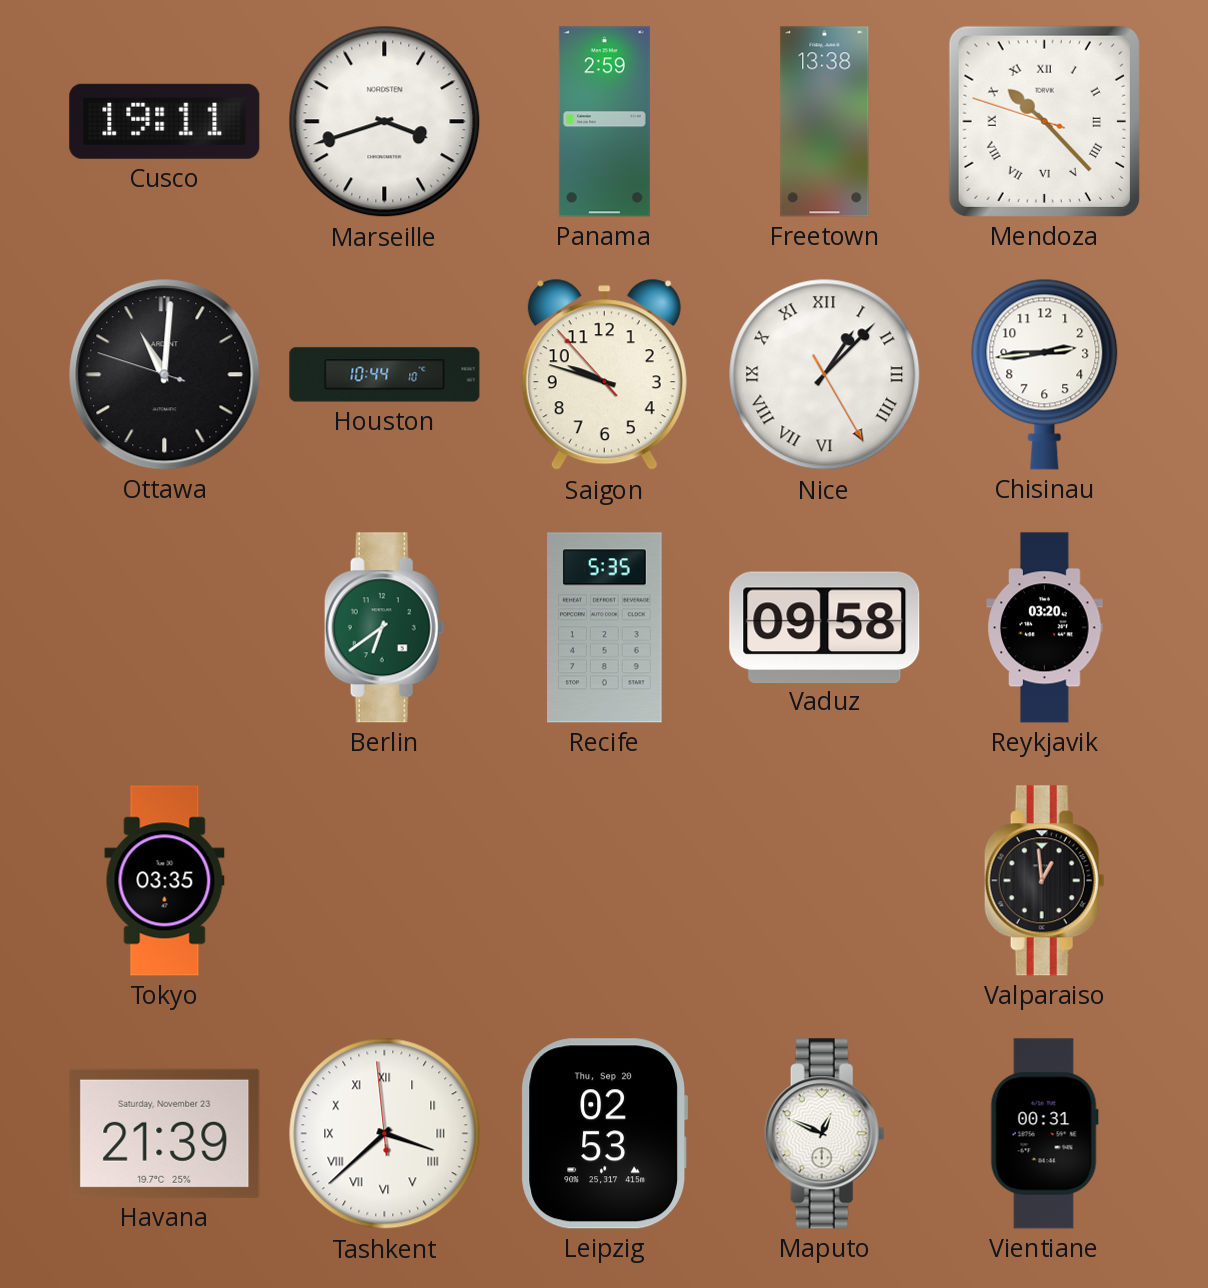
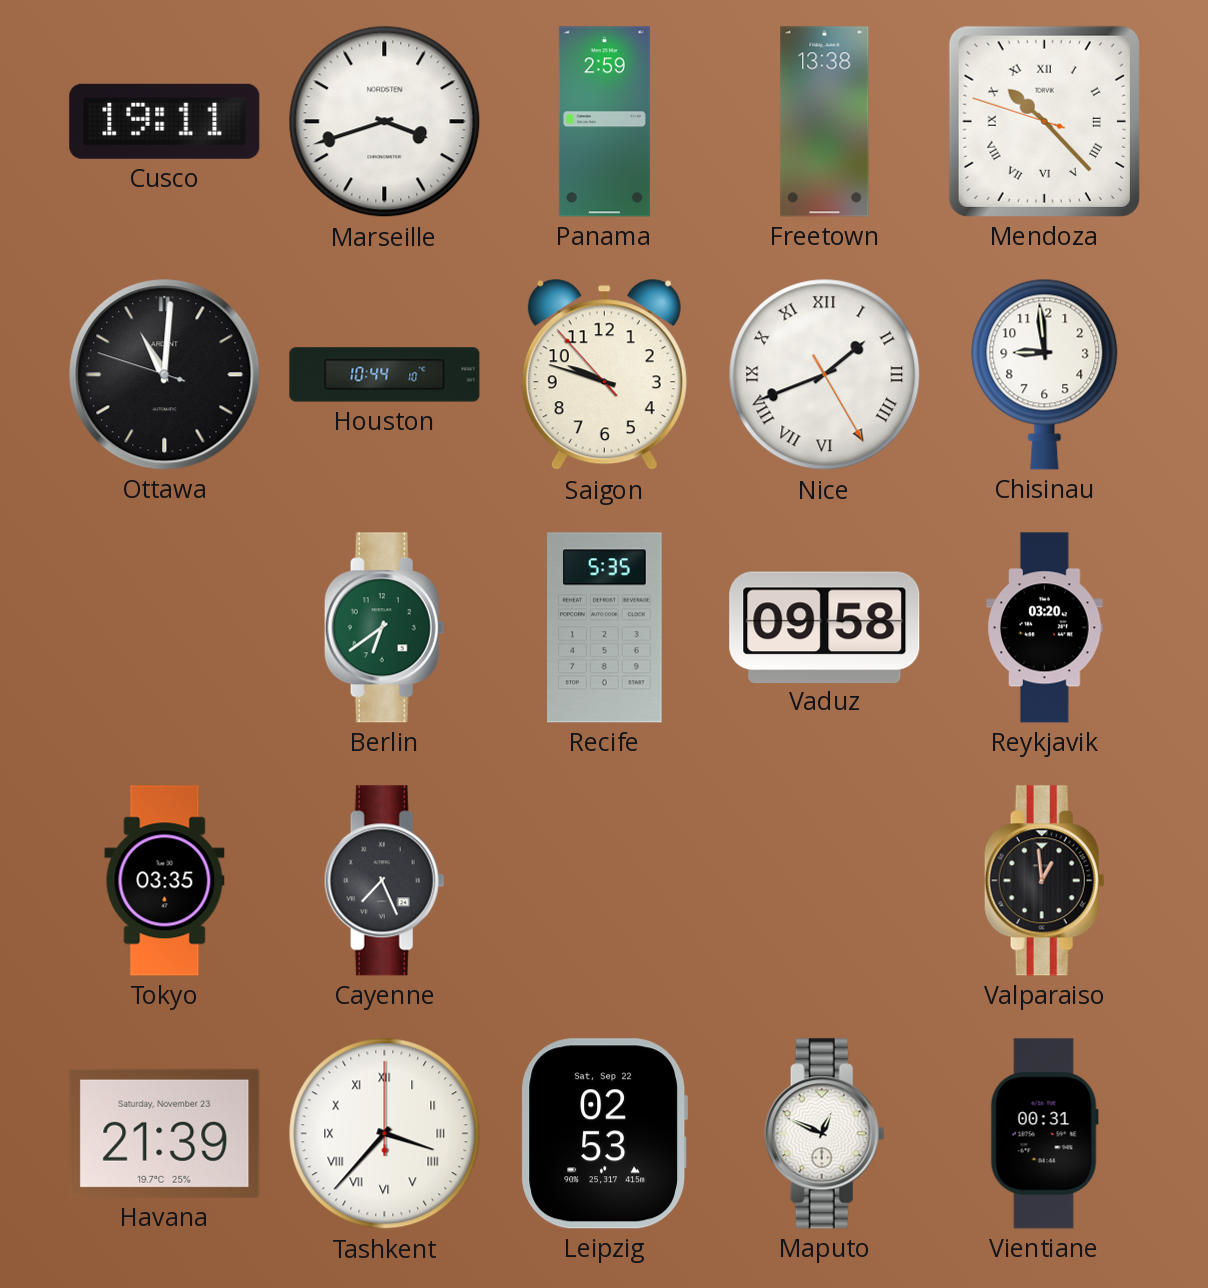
Nice: 1:07 -> 1:41
Chisinau: 2:44 -> 8:59
Cayenne: none -> 7:26
Tashkent: 3:37:59 -> 3:37:00
Leipzig date: Thu, Sep 20 -> Sat, Sep 22
